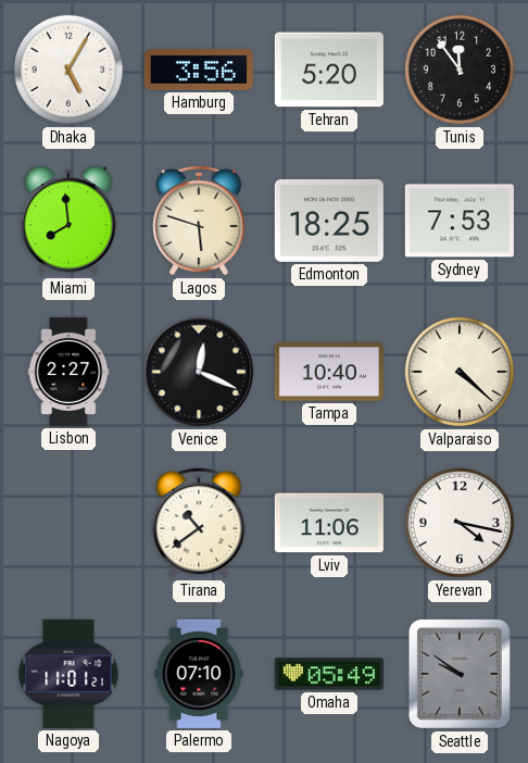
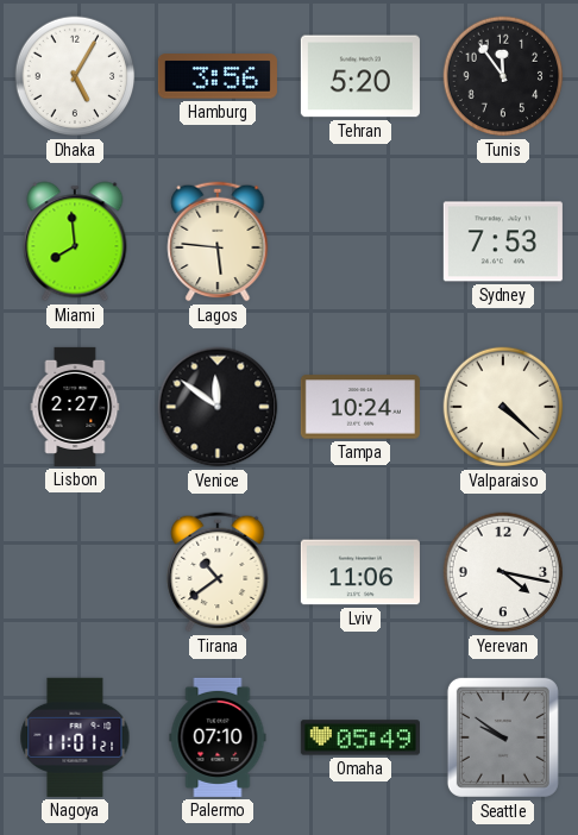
Lagos: 5:48 -> 5:46
Edmonton: 18:25 -> none
Venice: 12:19 -> 11:51
Tampa: 10:40 -> 10:24
